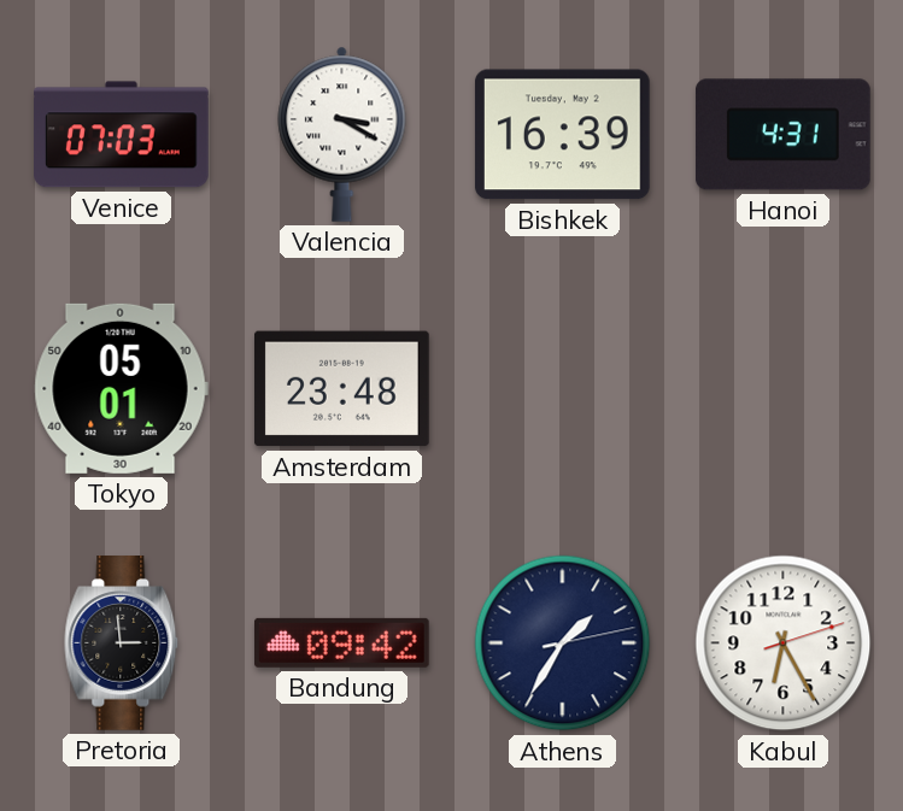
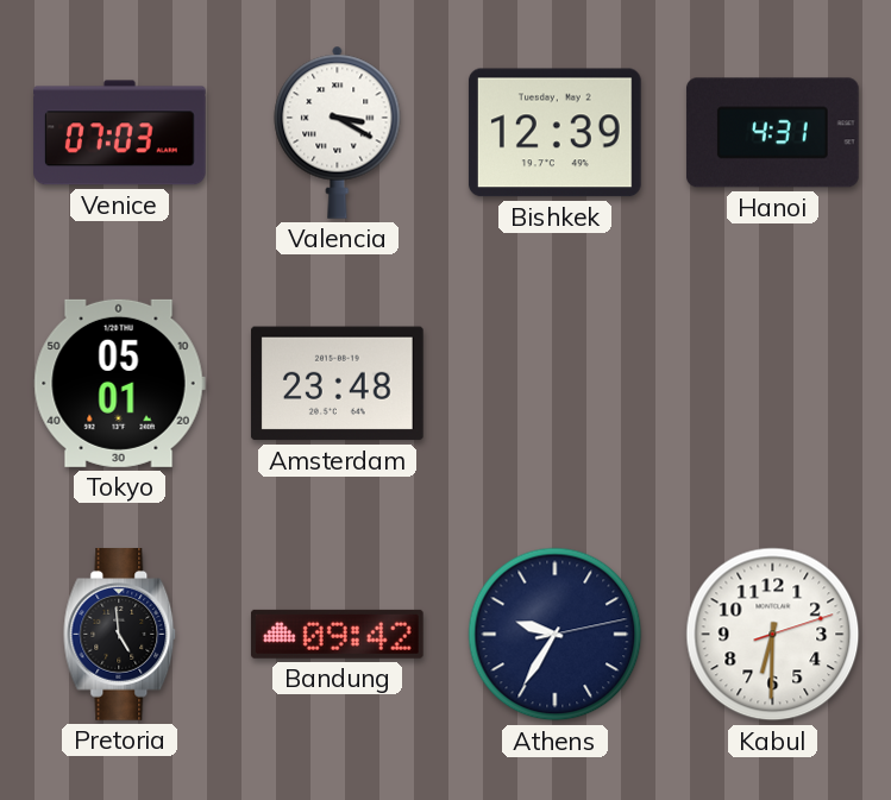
Bishkek: 16:39 -> 12:39
Pretoria: 2:59 -> 4:59
Athens: 1:35 -> 9:35
Kabul: 6:25 -> 6:30
